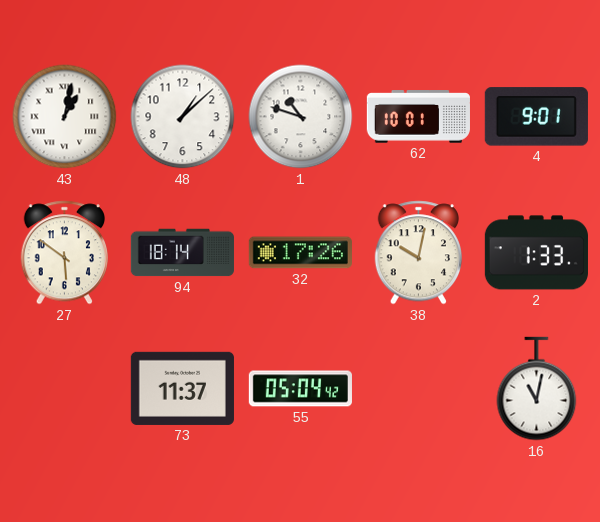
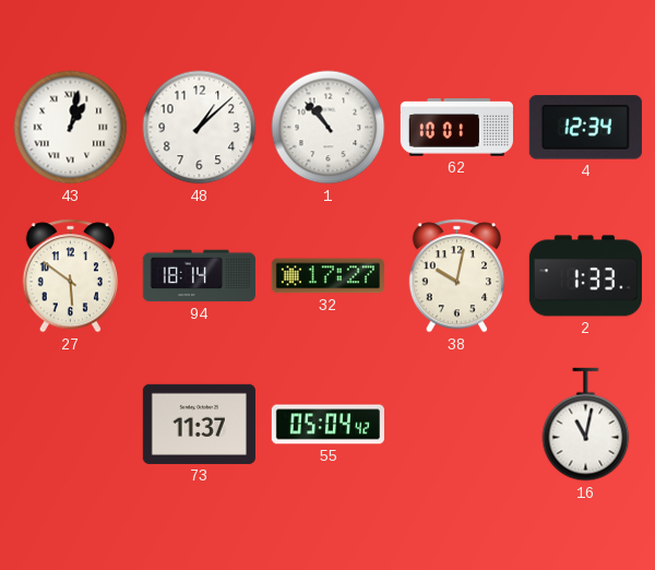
1: 10:48 -> 10:53
4: 9:01 -> 12:34
32: 17:26 -> 17:27
